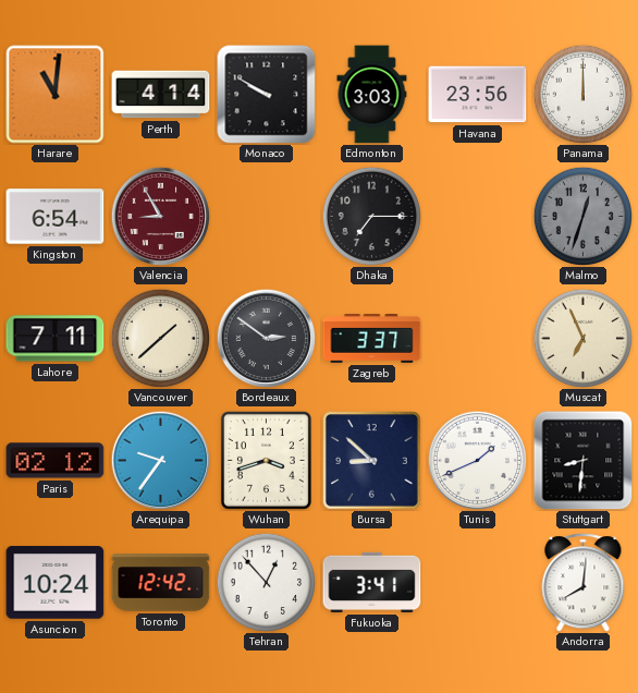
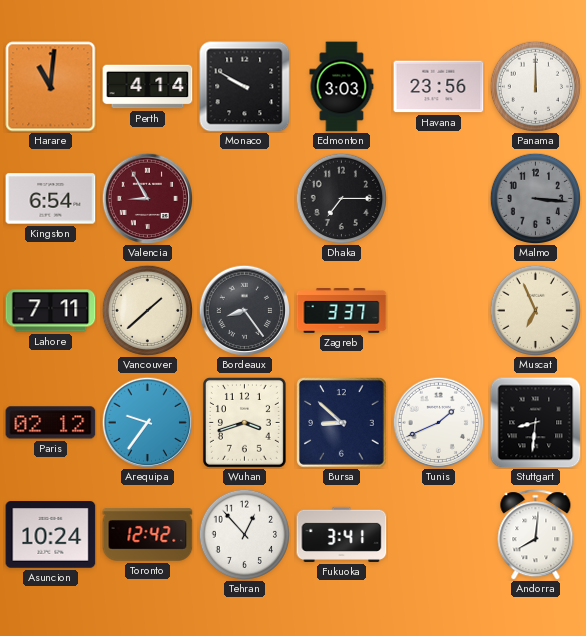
Malmo: 12:33 -> 3:16
Bordeaux: 2:51 -> 8:24
